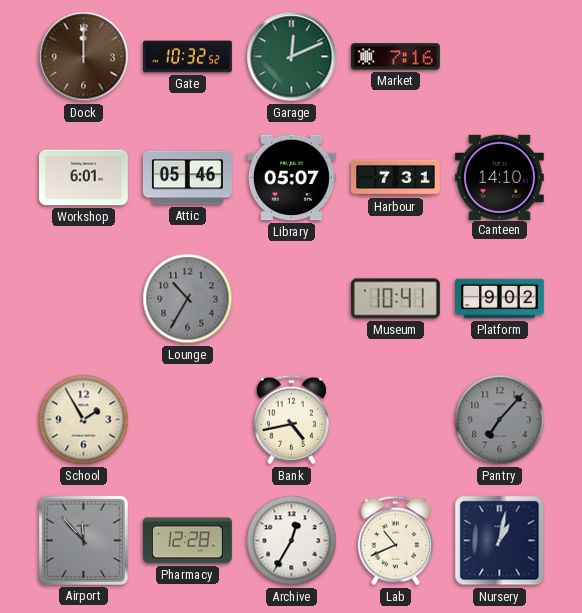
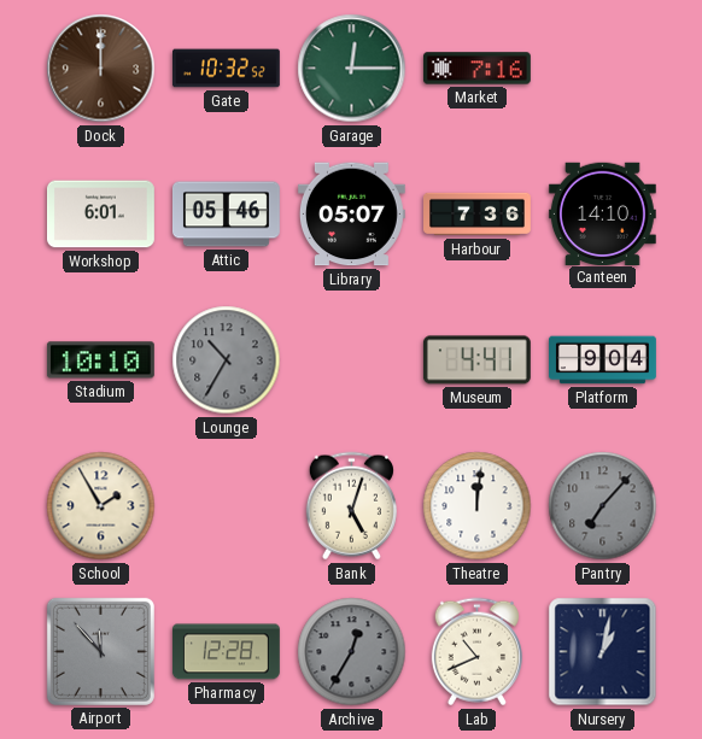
Garage: 12:11 -> 12:15
Harbour: 7:31 -> 7:36
Stadium: none -> 10:10
Museum: 10:41 -> 4:41
Platform: 9:02 -> 9:04
Bank: 4:43 -> 5:03
Theatre: none -> 12:01
Archive dial: white -> grey
